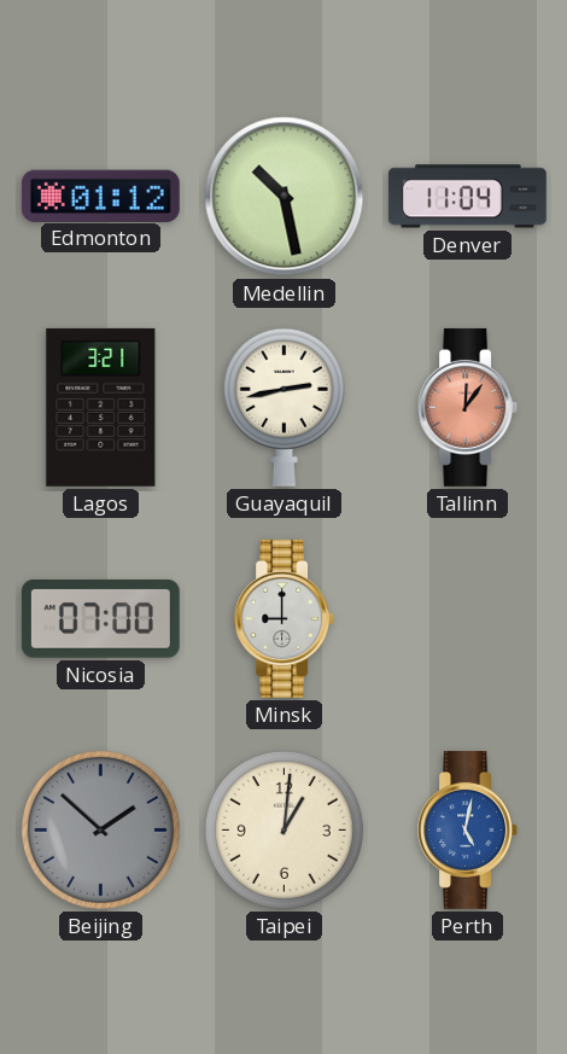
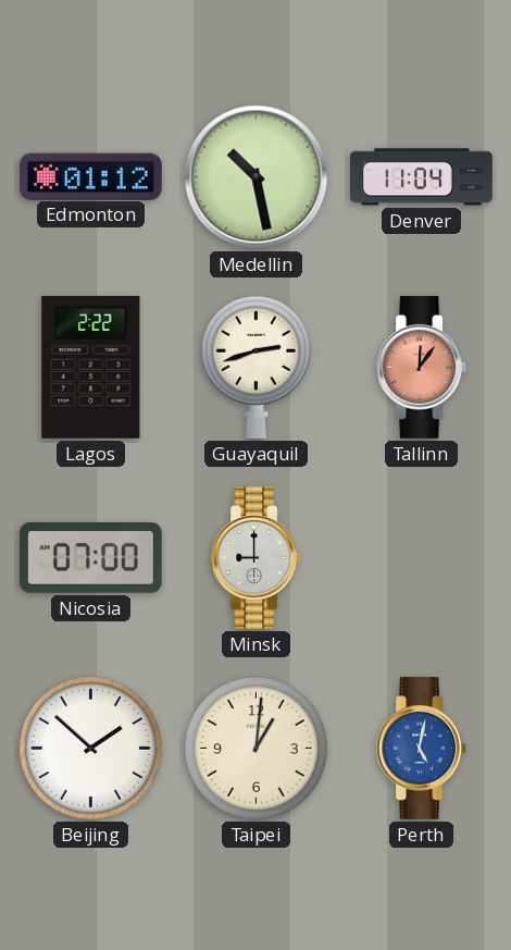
Lagos: 3:21 -> 2:22
Guayaquil: 2:43 -> 2:42
Beijing dial: grey -> white
